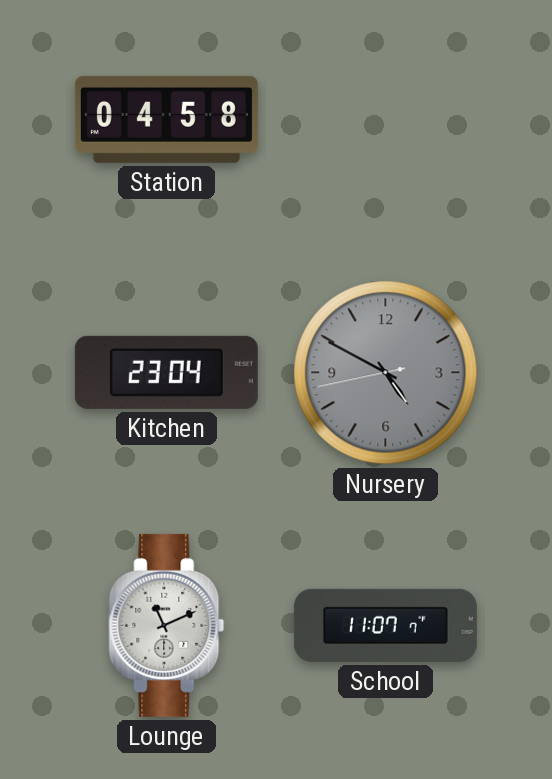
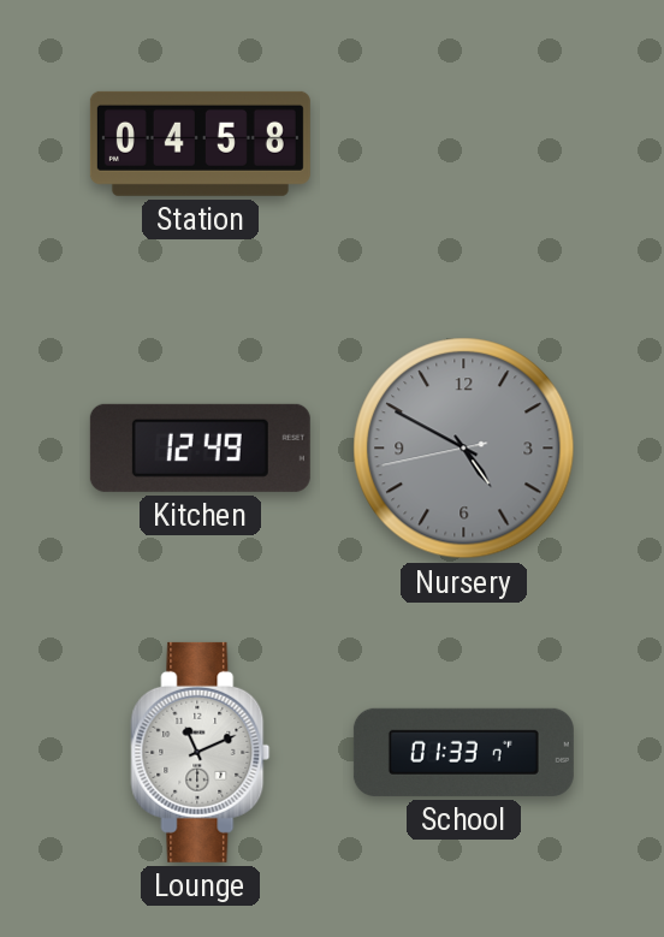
Kitchen: 23:04 -> 12:49
School: 11:07 -> 01:33
